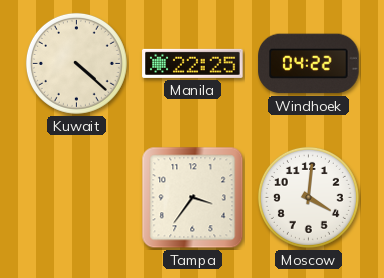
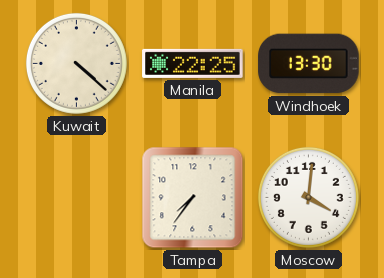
Windhoek: 04:22 -> 13:30
Tampa: 3:36 -> 7:36
